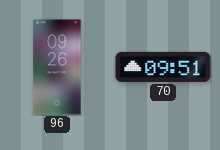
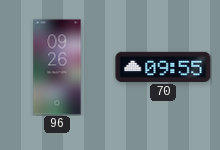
70: 09:51 -> 09:55
